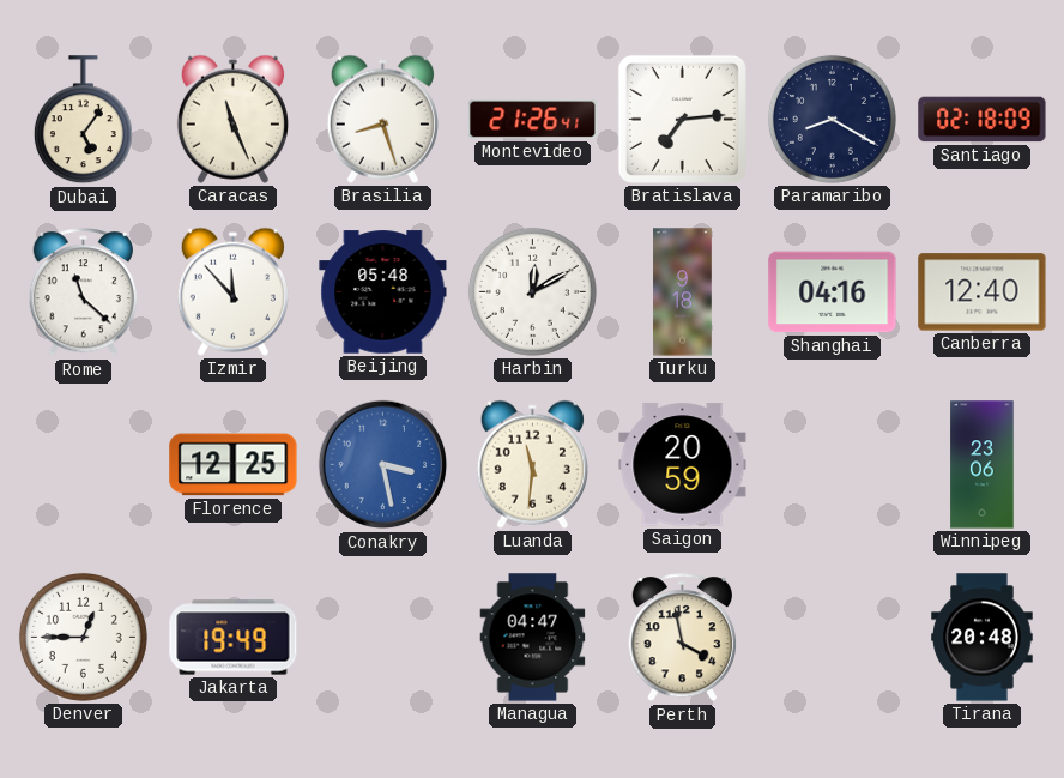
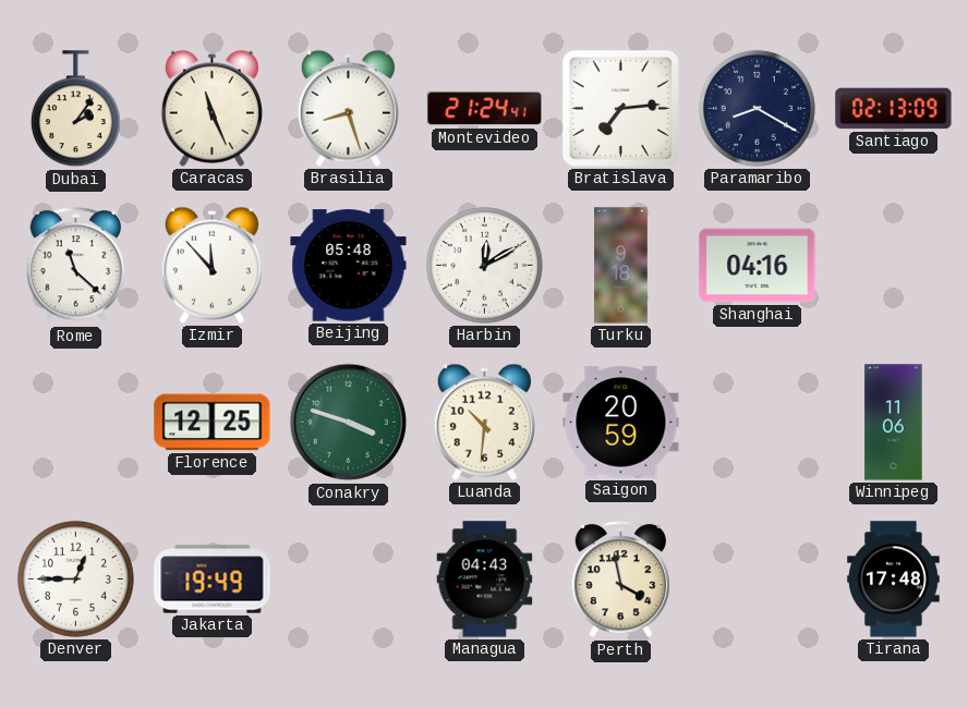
Dubai: 5:06 -> 2:06
Montevideo: 21:26 -> 21:24
Santiago: 02:18 -> 02:13
Canberra: 12:40 -> none
Conakry: 3:28 -> 3:48
Conakry dial: blue -> green
Luanda: 11:31 -> 10:31
Winnipeg: 23:06 -> 11:06
Managua: 04:47 -> 04:43
Tirana: 20:48 -> 17:48
